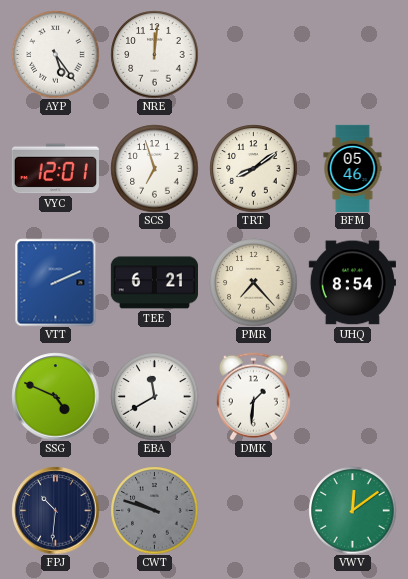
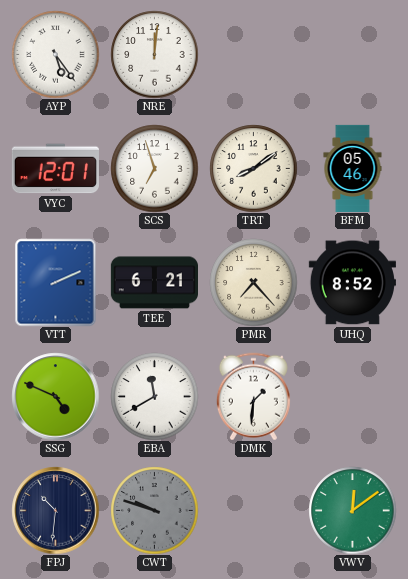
UHQ: 8:54 -> 8:52
